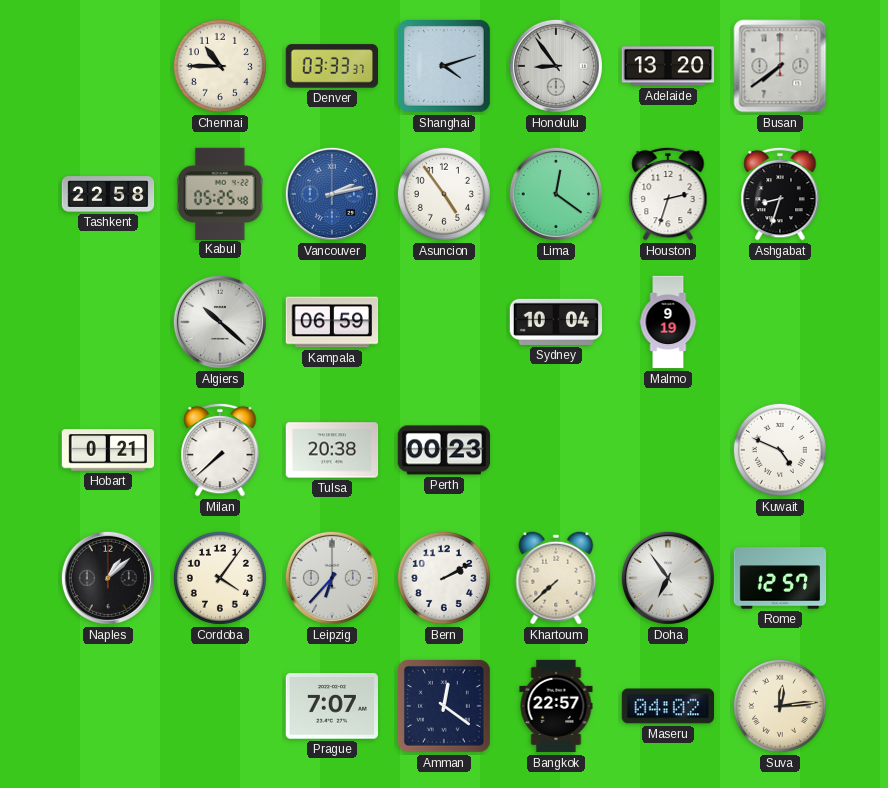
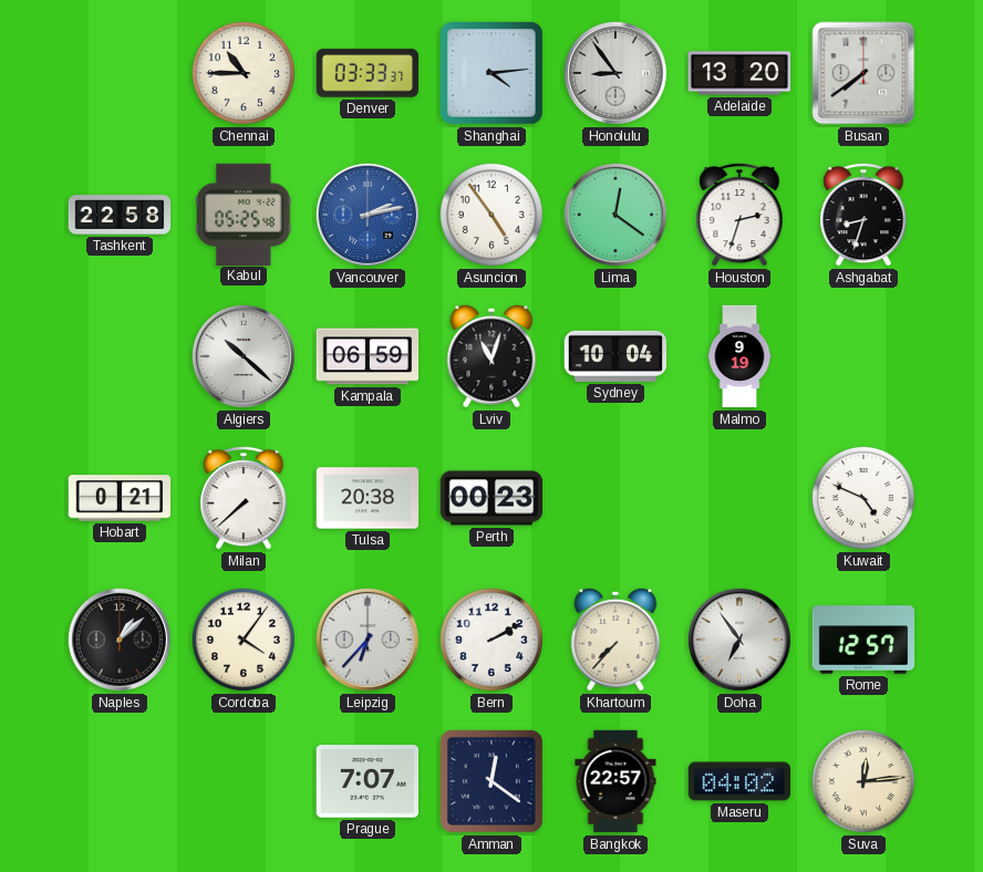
Shanghai: 4:12 -> 4:14
Lviv: none -> 11:03
Khartoum: 7:38 -> 7:37
